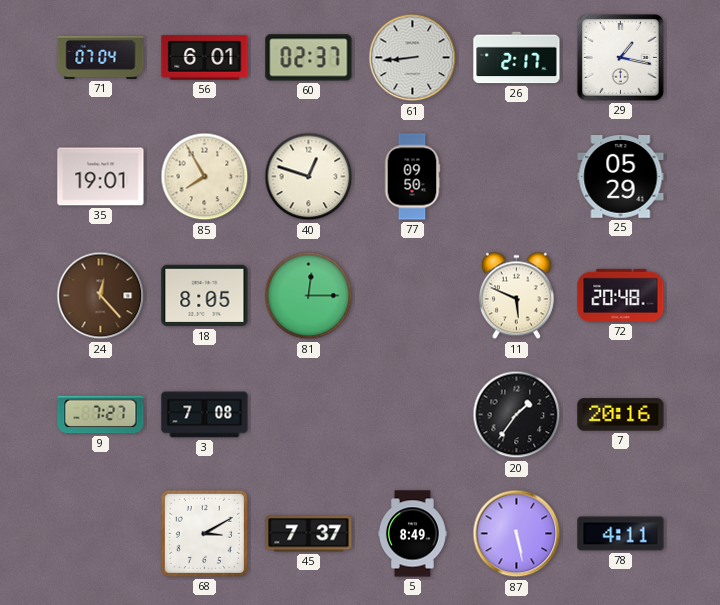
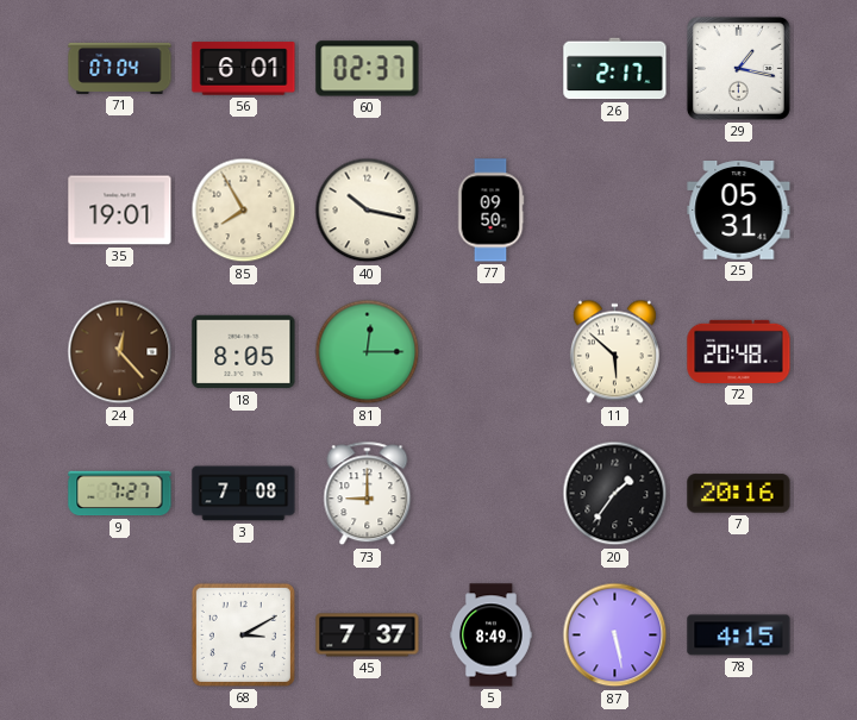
61: 8:44 -> none
40: 12:48 -> 10:17
25: 05:29 -> 05:31
11: 5:49 -> 5:52
73: none -> 9:00
78: 4:11 -> 4:15
